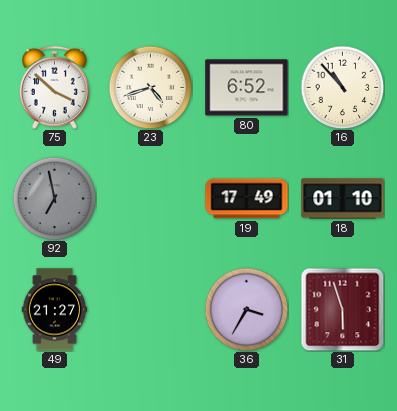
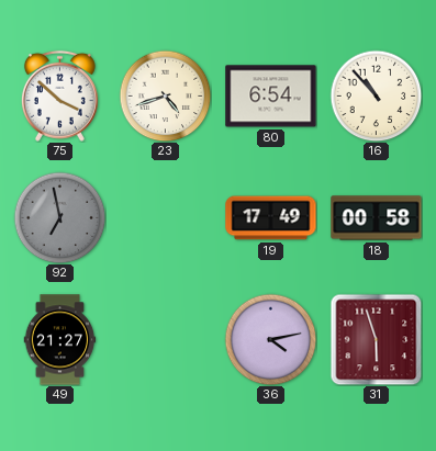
80: 6:52 -> 6:54
18: 01:10 -> 00:58
36: 3:35 -> 4:13
